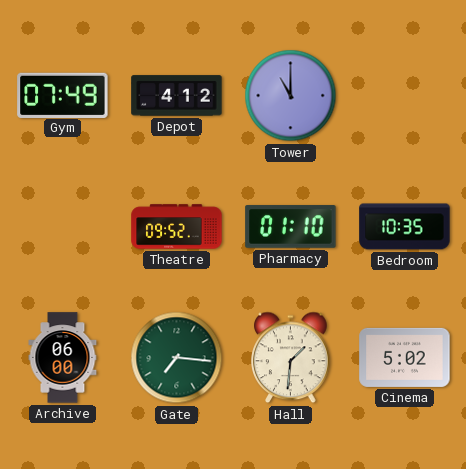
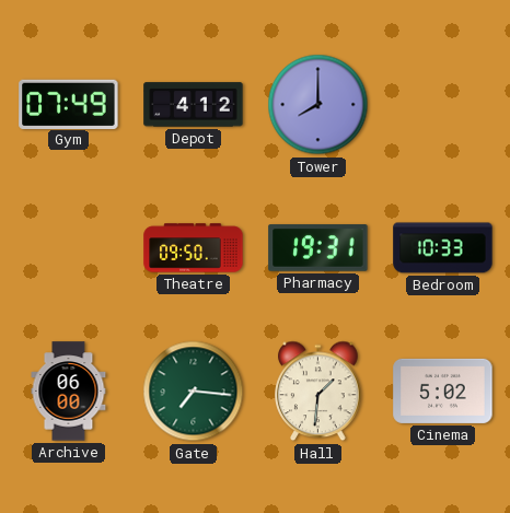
Tower: 11:00 -> 8:00
Theatre: 09:52 -> 09:50
Pharmacy: 01:10 -> 19:31
Bedroom: 10:35 -> 10:33
